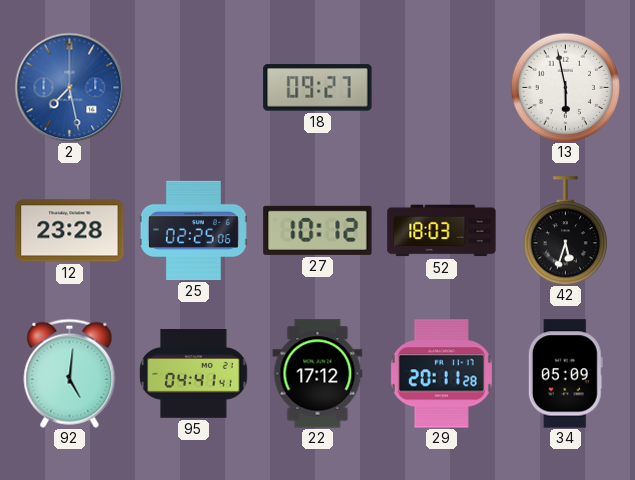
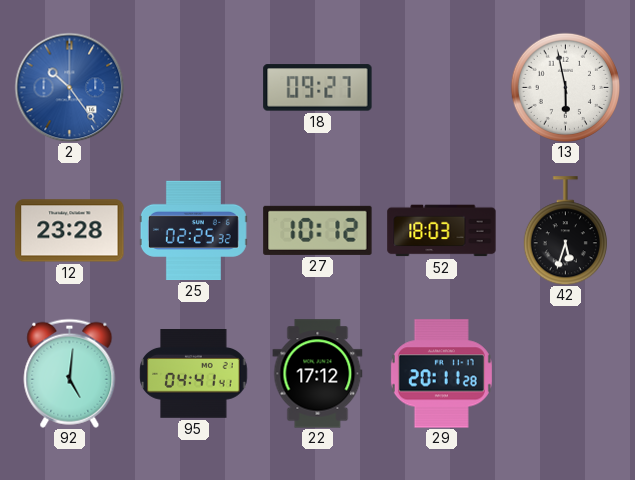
2: 7:28 -> 10:24
25: 02:25:06 -> 02:25:32
34: 05:09 -> none
